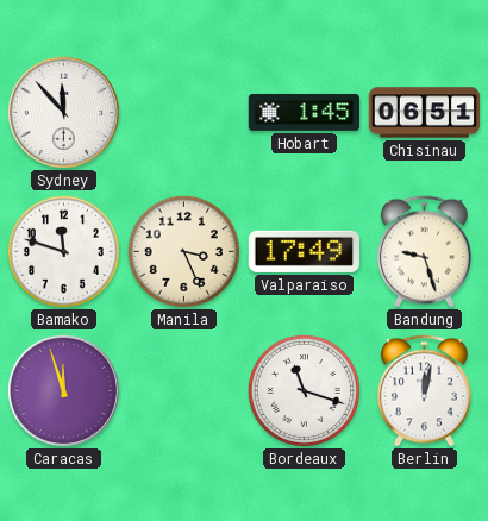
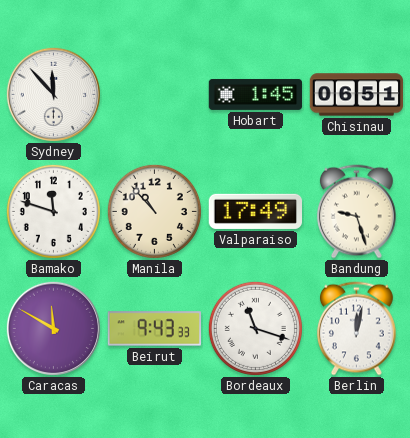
Manila: 3:26 -> 10:53
Caracas: 11:57 -> 11:50
Beirut: none -> 9:43
